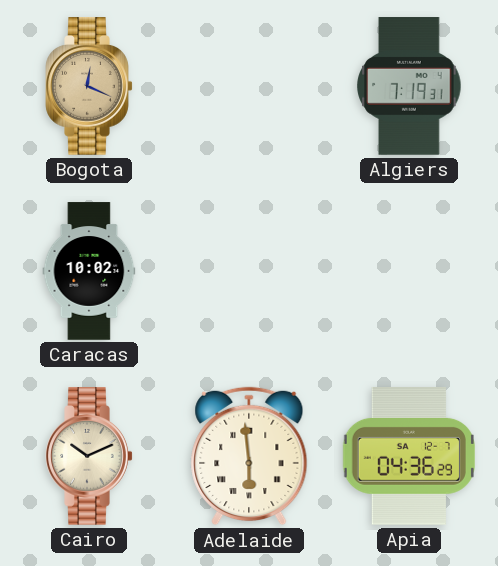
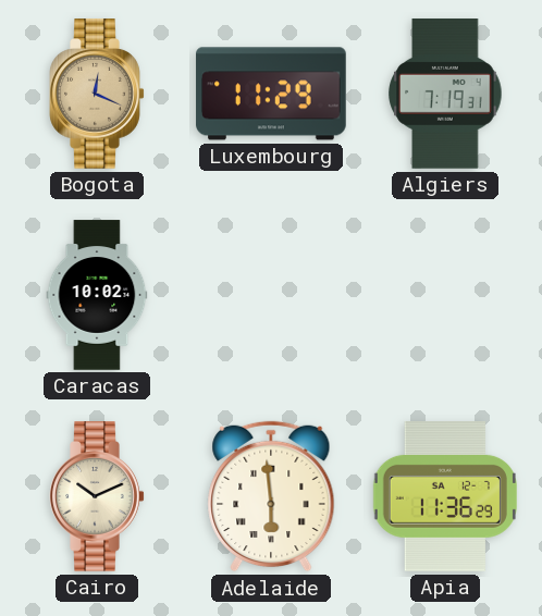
Luxembourg: none -> 11:29
Apia: 04:36 -> 11:36
